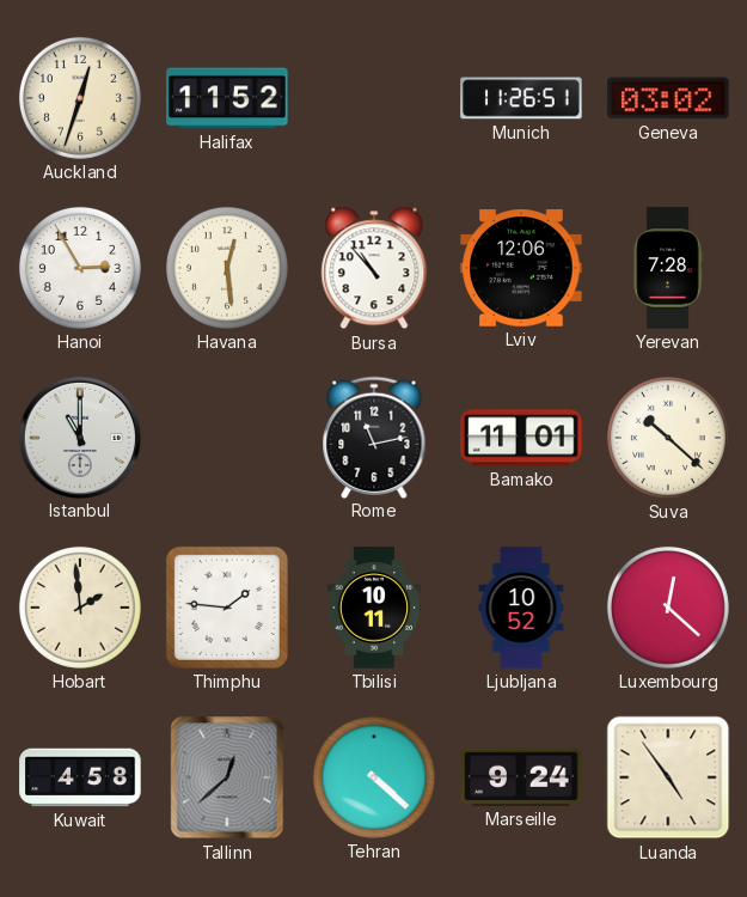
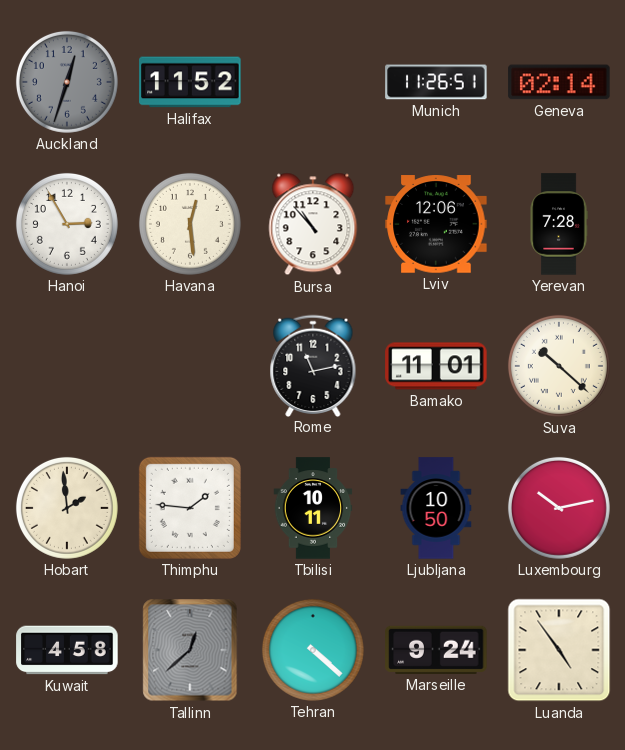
Auckland dial: cream -> grey
Geneva: 03:02 -> 02:14
Istanbul: 11:00 -> none
Ljubljana: 10:52 -> 10:50
Luxembourg: 12:22 -> 10:13
